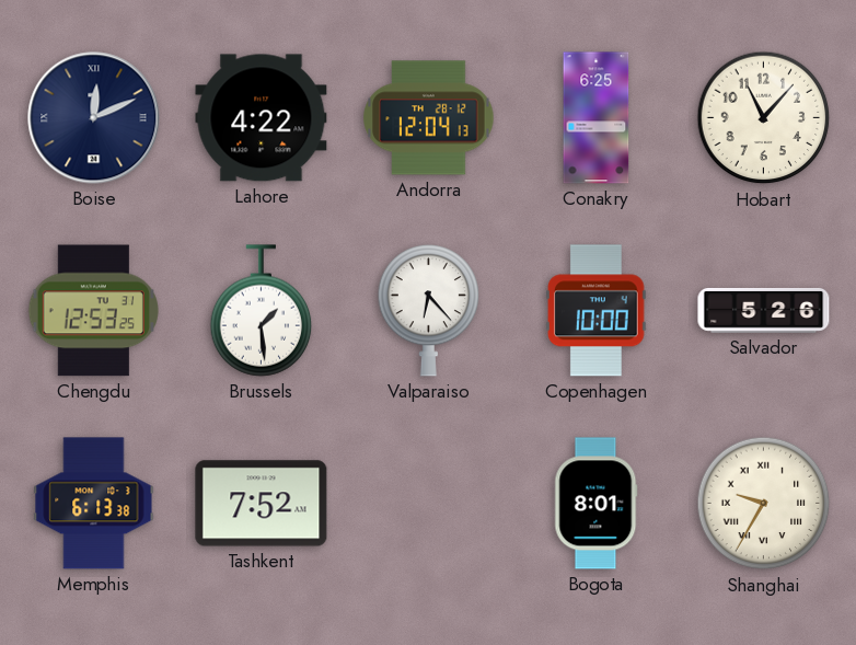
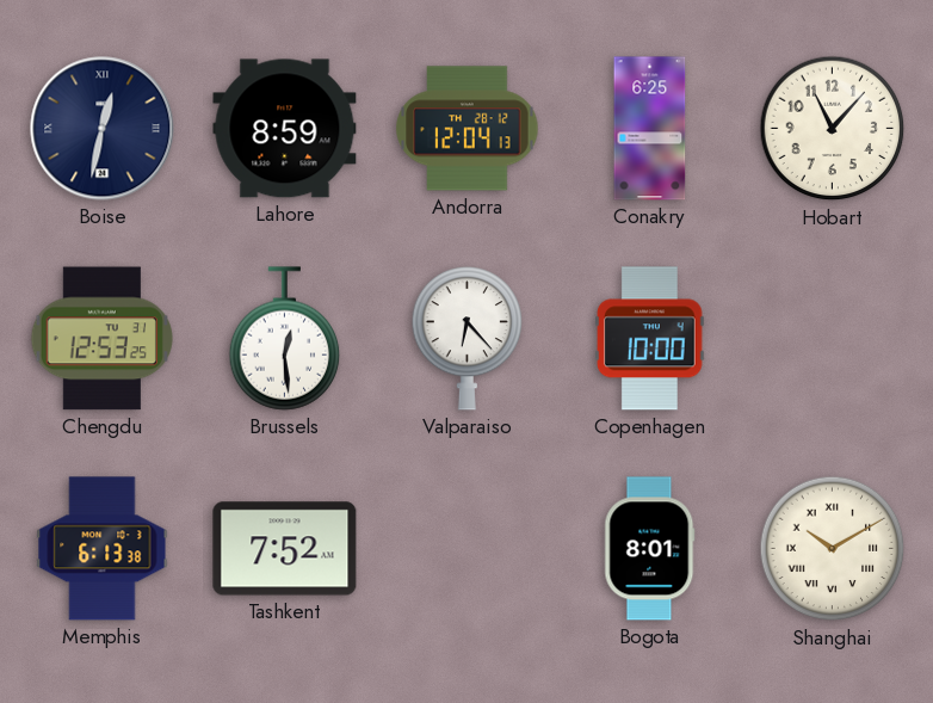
Boise: 12:11 -> 12:32
Lahore: 4:22 -> 8:59
Brussels: 1:29 -> 12:29
Salvador: 5:26 -> none
Shanghai: 9:35 -> 10:10
